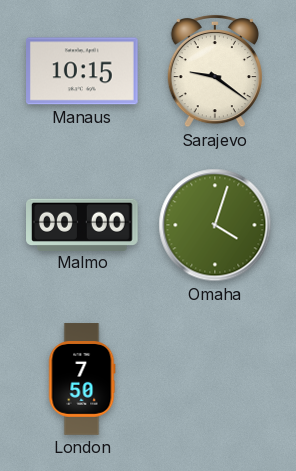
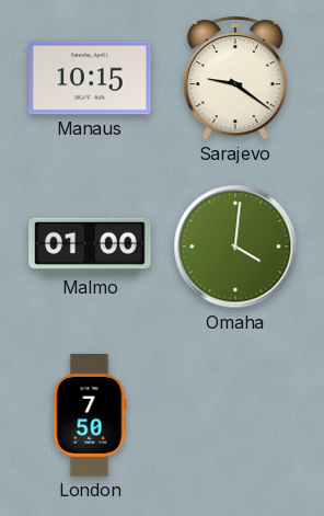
Malmo: 00:00 -> 01:00
Omaha: 4:03 -> 4:01
